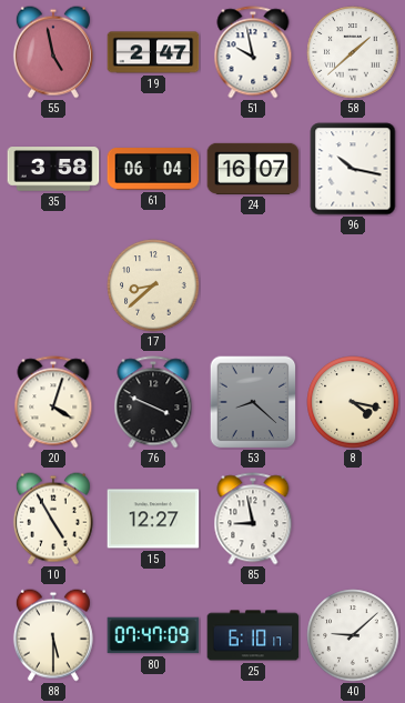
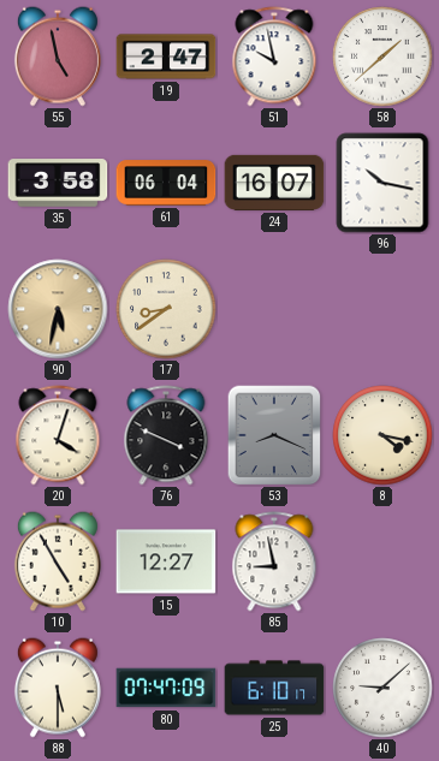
90: none -> 5:32
17: 8:38 -> 8:39
53: 8:22 -> 8:19
